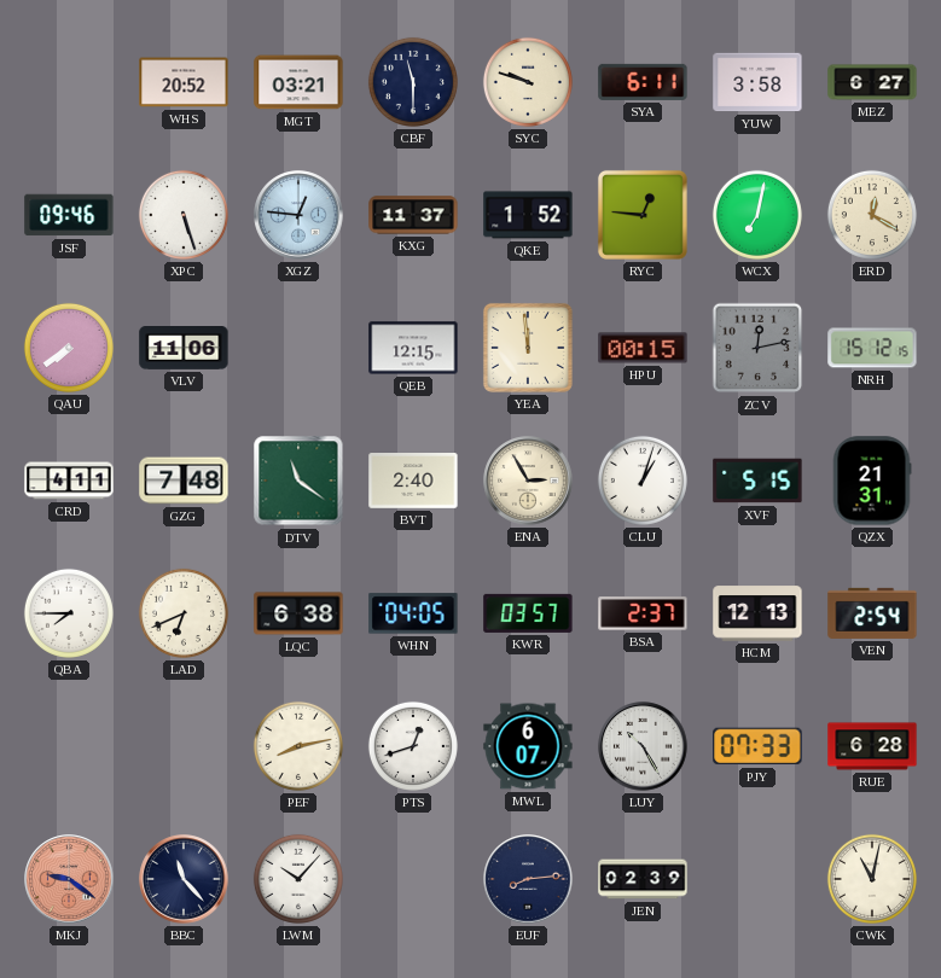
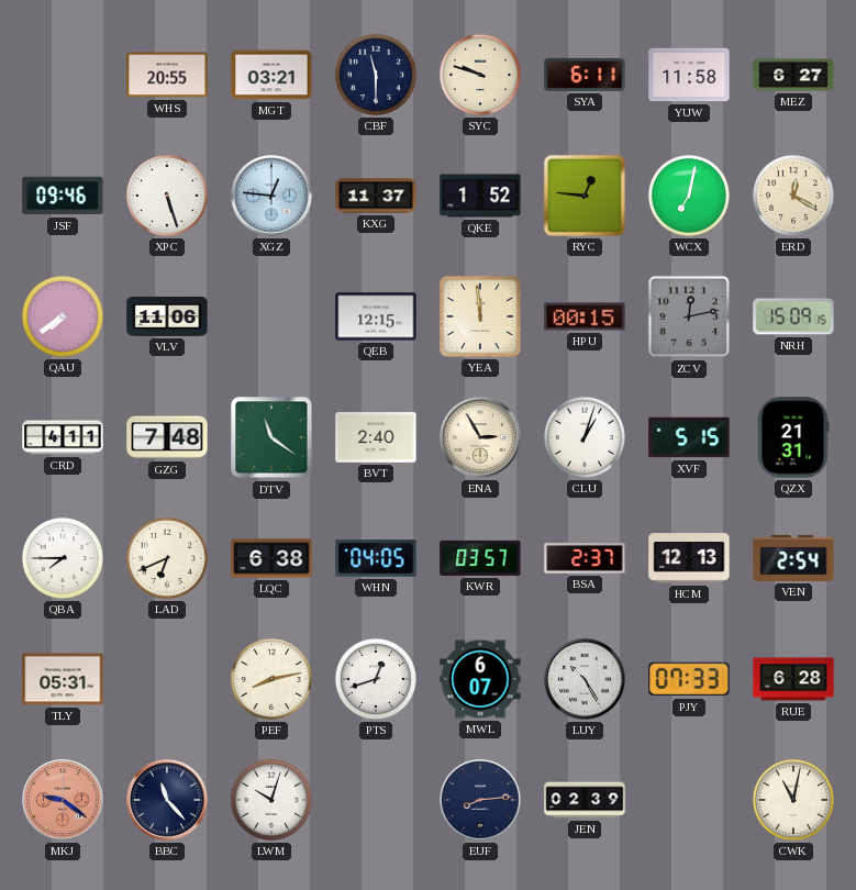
WHS: 20:52 -> 20:55
YUW: 3:58 -> 11:58
NRH: 15:12 -> 15:09
TLY: none -> 05:31
LWM: 10:07 -> 10:03
